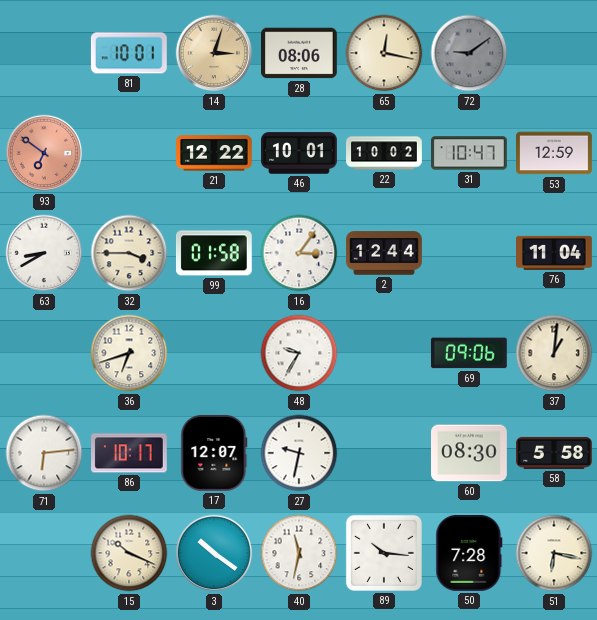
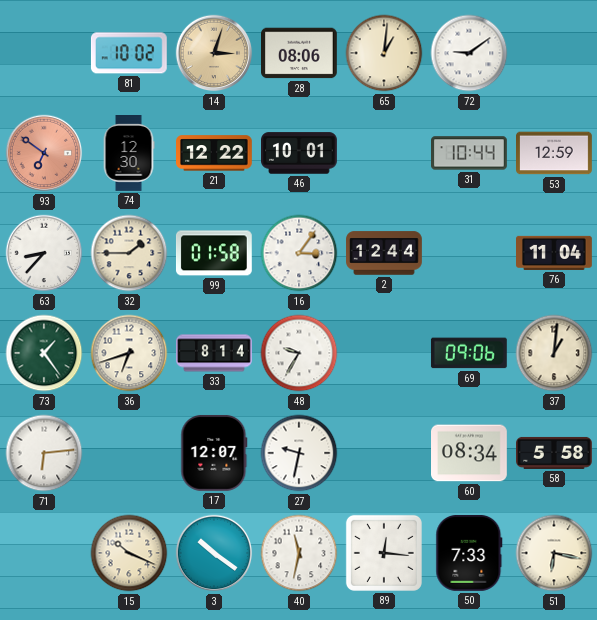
81: 10:01 -> 10:02
65: 12:17 -> 1:01
72 dial: grey -> white
74: none -> 12:30
22: 10:02 -> none
31: 10:47 -> 10:44
63: 8:40 -> 8:37
32: 3:45 -> 1:45
73: none -> 1:24
33: none -> 8:14
86: 10:17 -> none
60: 08:30 -> 08:34
89: 10:16 -> 12:16
50: 7:28 -> 7:33
